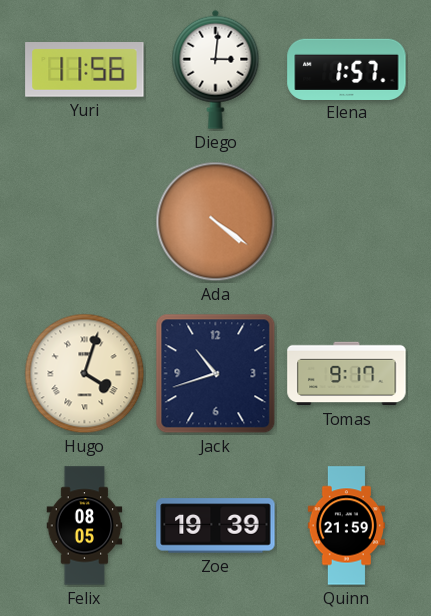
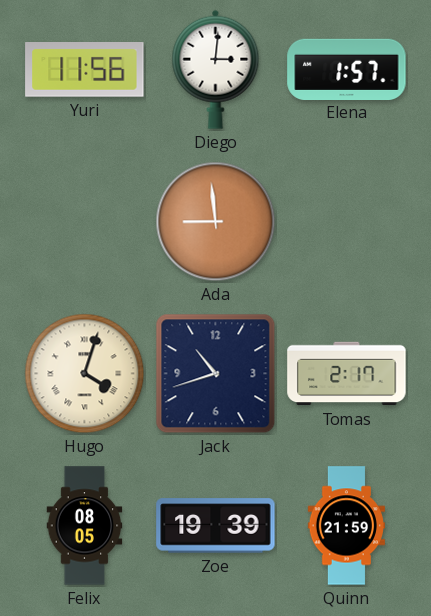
Ada: 4:21 -> 8:59
Tomas: 9:17 -> 2:17
